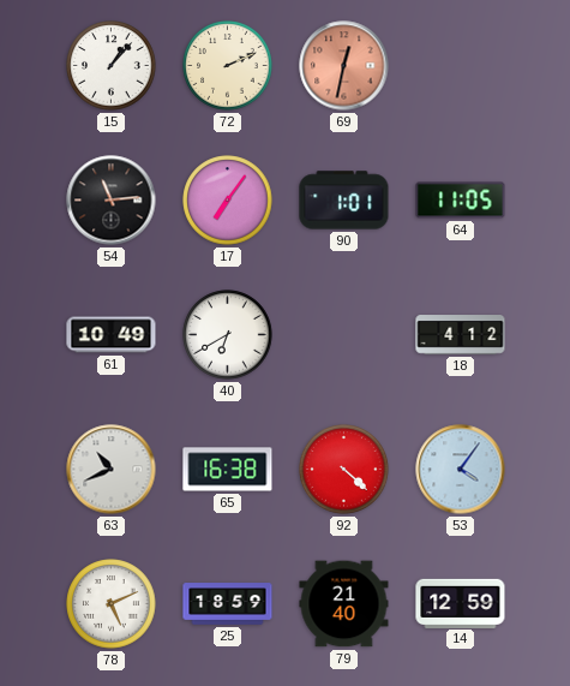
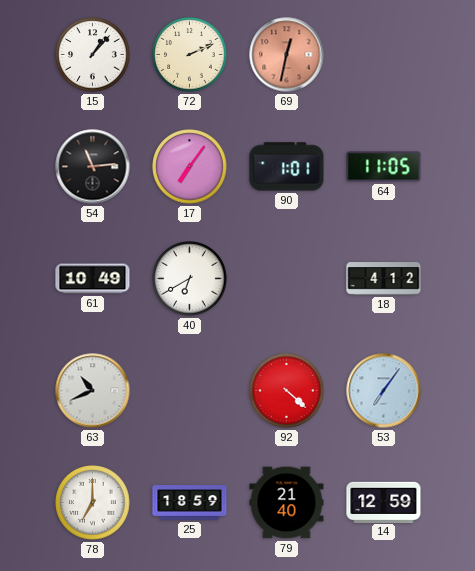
65: 16:38 -> none
53: 4:06 -> 7:06
78: 5:11 -> 7:00
